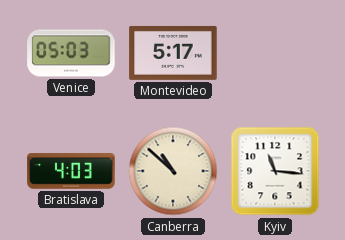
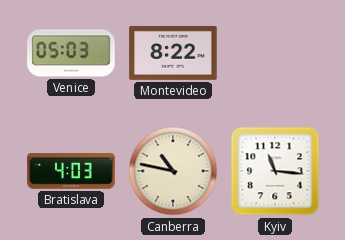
Montevideo: 5:17 -> 8:22
Canberra: 10:52 -> 10:47
